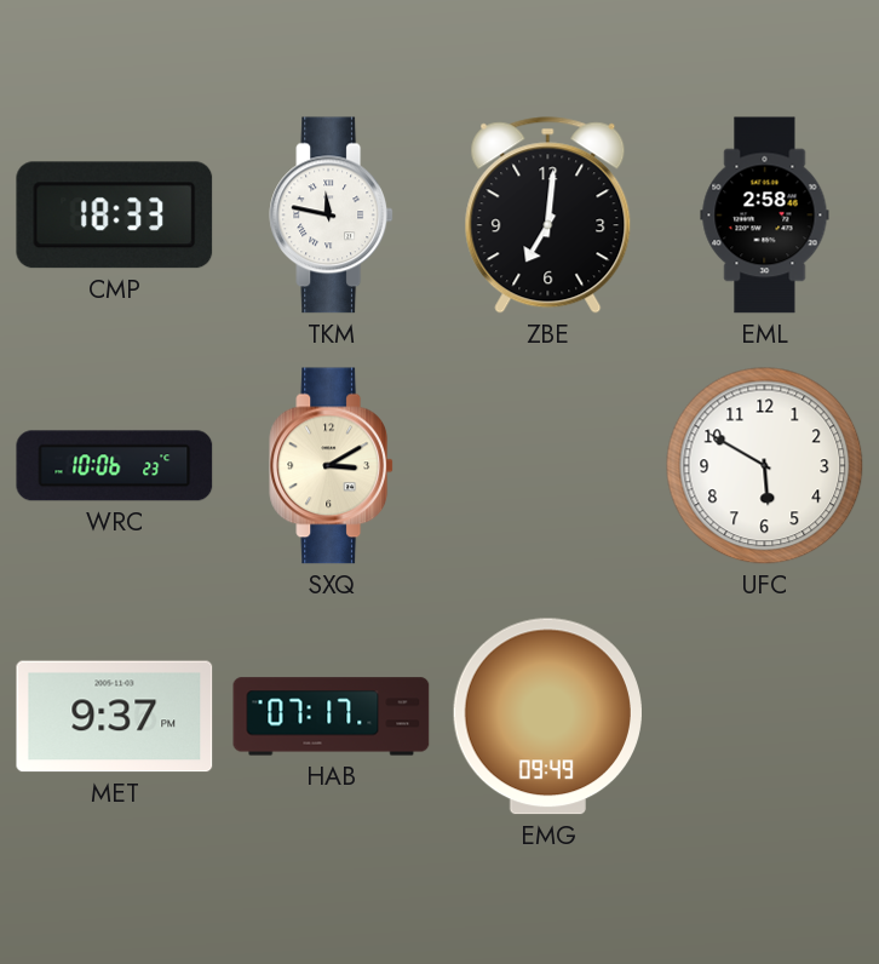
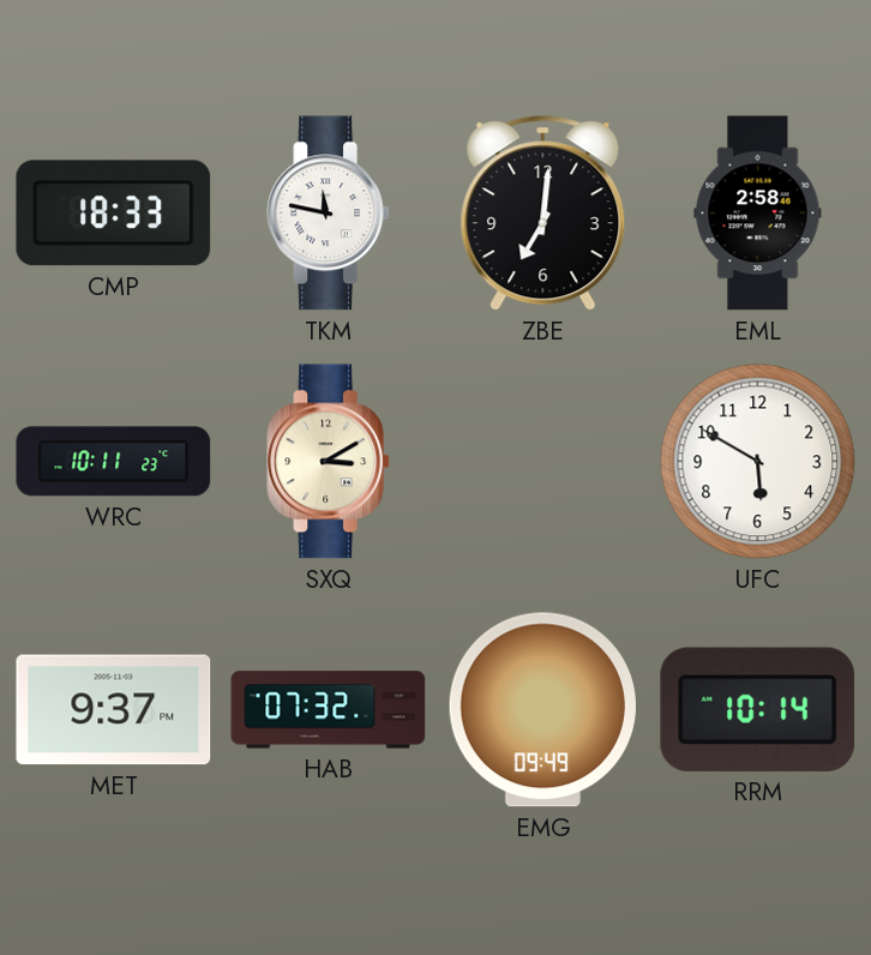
WRC: 10:06 -> 10:11
HAB: 07:17 -> 07:32
RRM: none -> 10:14
